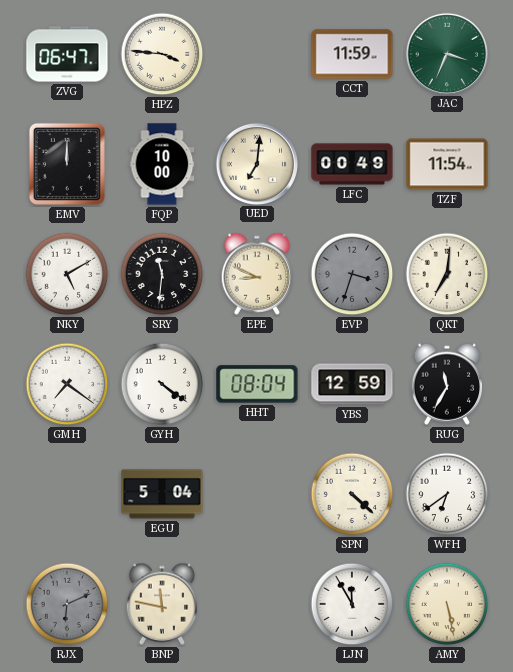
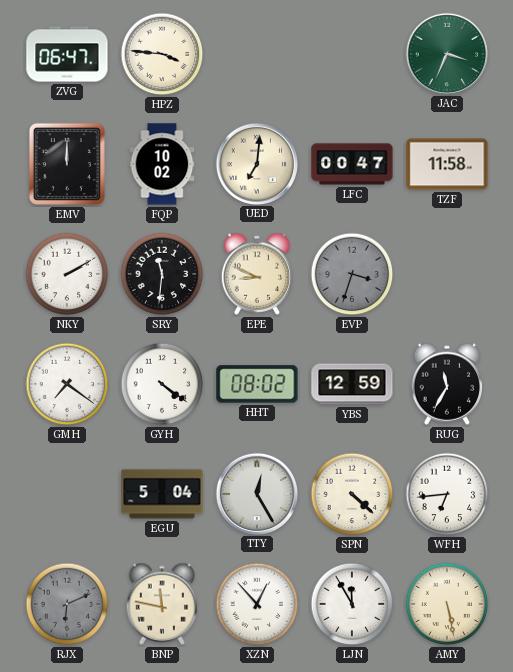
CCT: 11:59 -> none
FQP: 10:00 -> 10:02
LFC: 00:49 -> 00:47
TZF: 11:54 -> 11:58
NKY: 5:10 -> 2:10
QKT: 7:01 -> none
HHT: 08:04 -> 08:02
TTY: none -> 12:25
WFH: 6:39 -> 6:44
XZN: none -> 12:53
